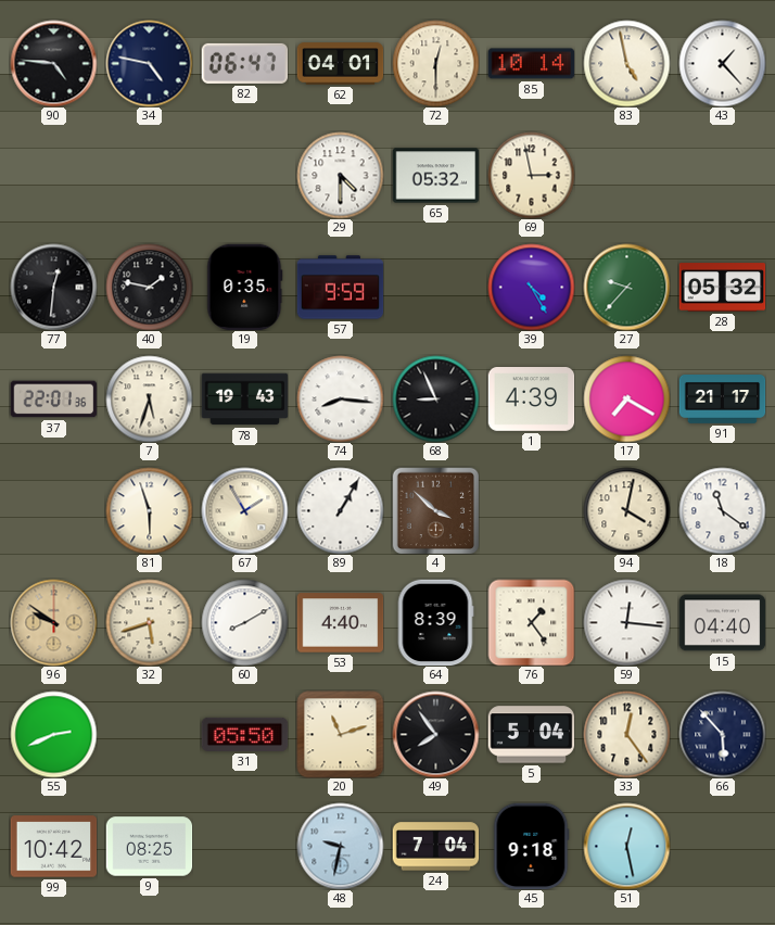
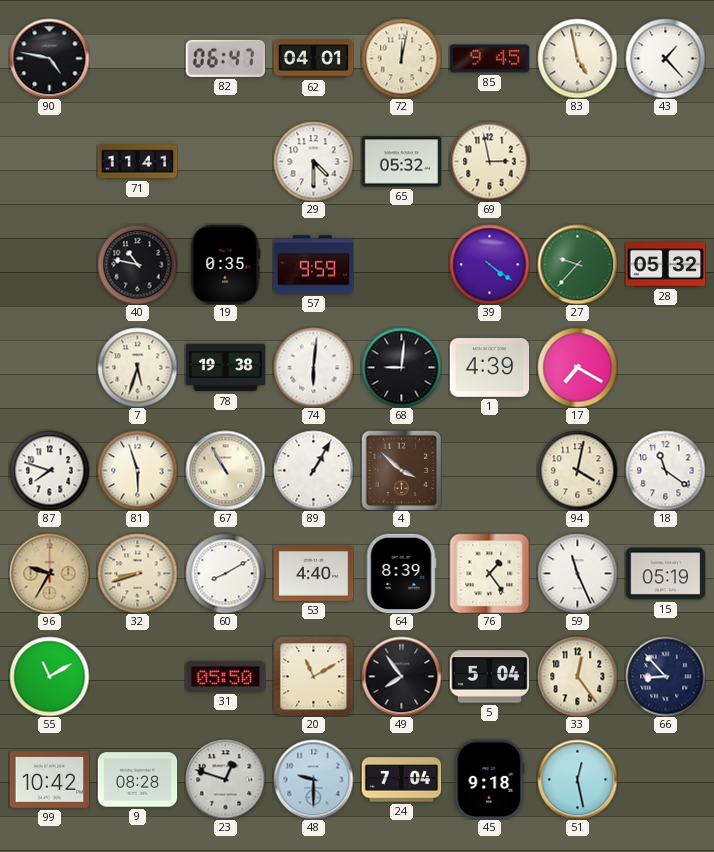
90: 4:46 -> 4:47
34: 4:47 -> none
72: 12:30 -> 12:02
85: 10:14 -> 9:45
71: none -> 11:41
77: 12:31 -> none
40: 1:47 -> 10:47
39: 4:25 -> 4:21
37: 22:01 -> none
78: 19:43 -> 19:38
74: 8:16 -> 6:01
68: 8:56 -> 9:01
91: 21:17 -> none
87: none -> 7:48
67: 1:55 -> 10:55
96: 9:51 -> 9:35
32: 5:42 -> 8:42
59: 12:16 -> 11:26
15: 04:40 -> 05:19
55: 2:41 -> 11:10
20: 11:12 -> 11:10
66: 5:53 -> 8:53
9: 08:25 -> 08:28
23: none -> 12:48
48: 9:32 -> 9:30
